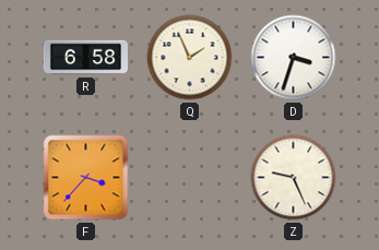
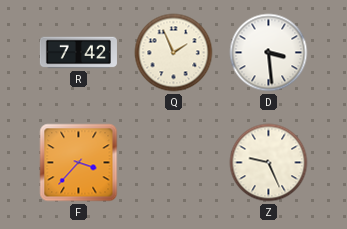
R: 6:58 -> 7:42
D: 3:33 -> 3:29
